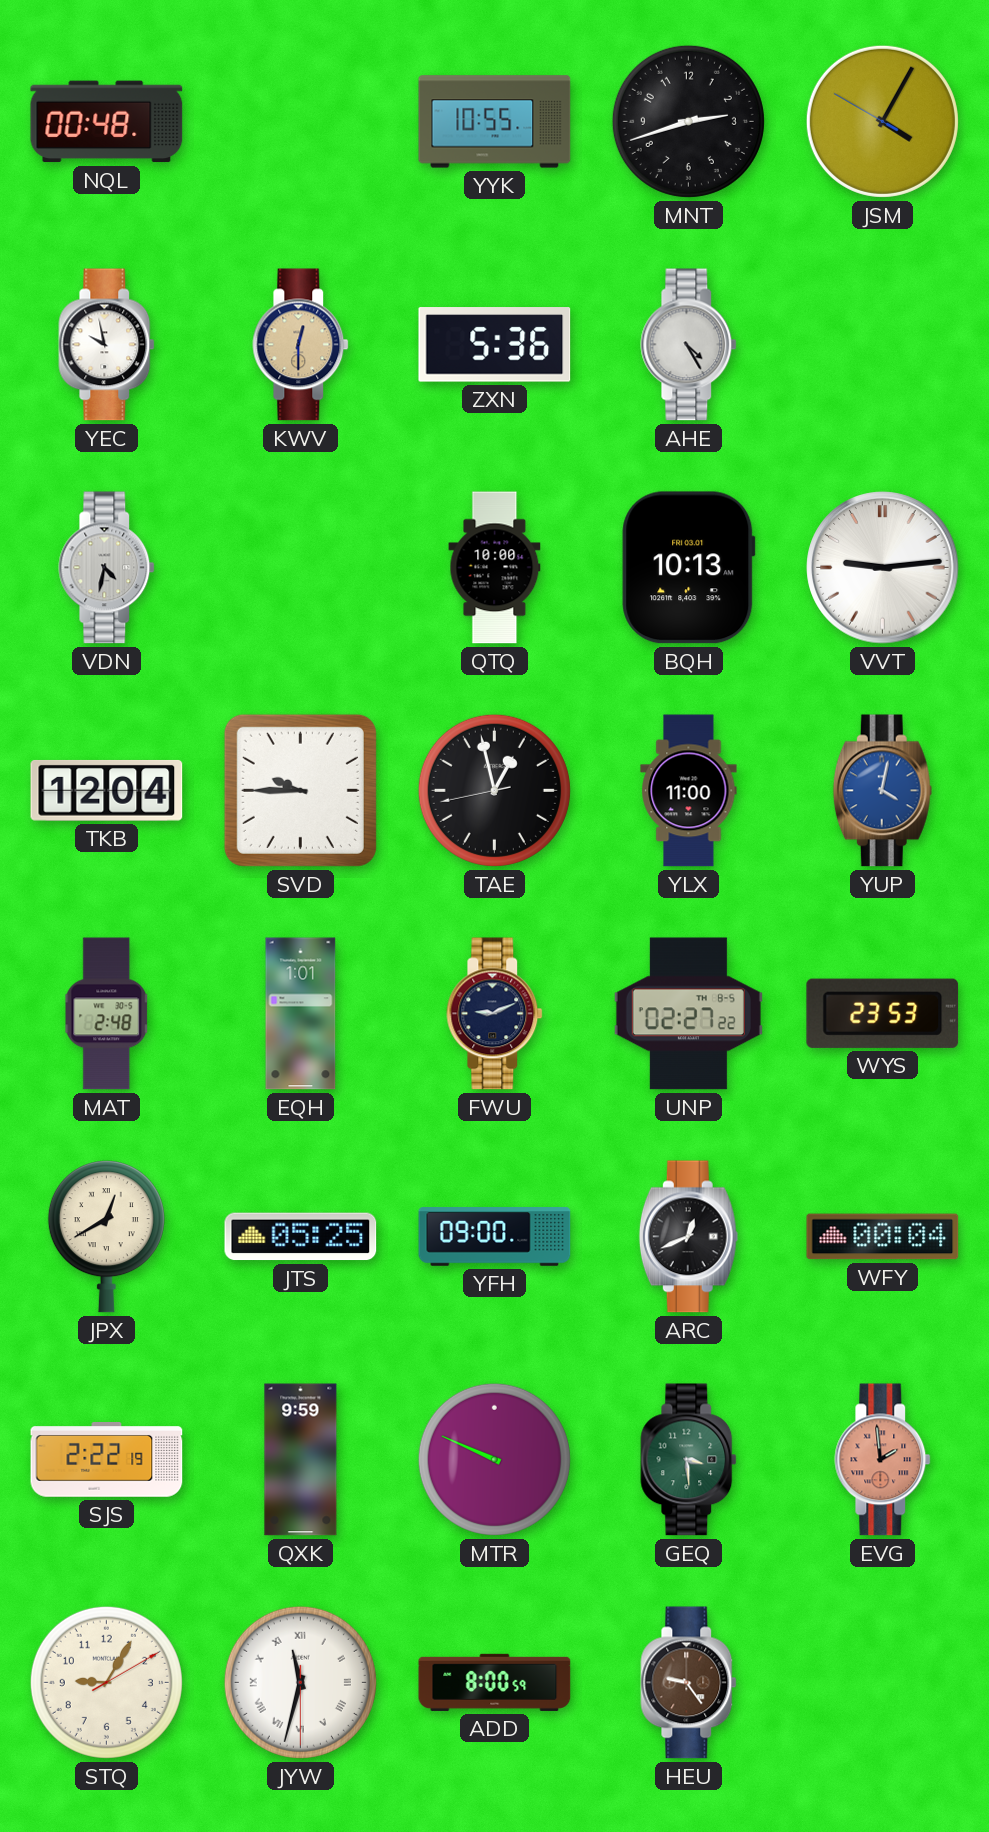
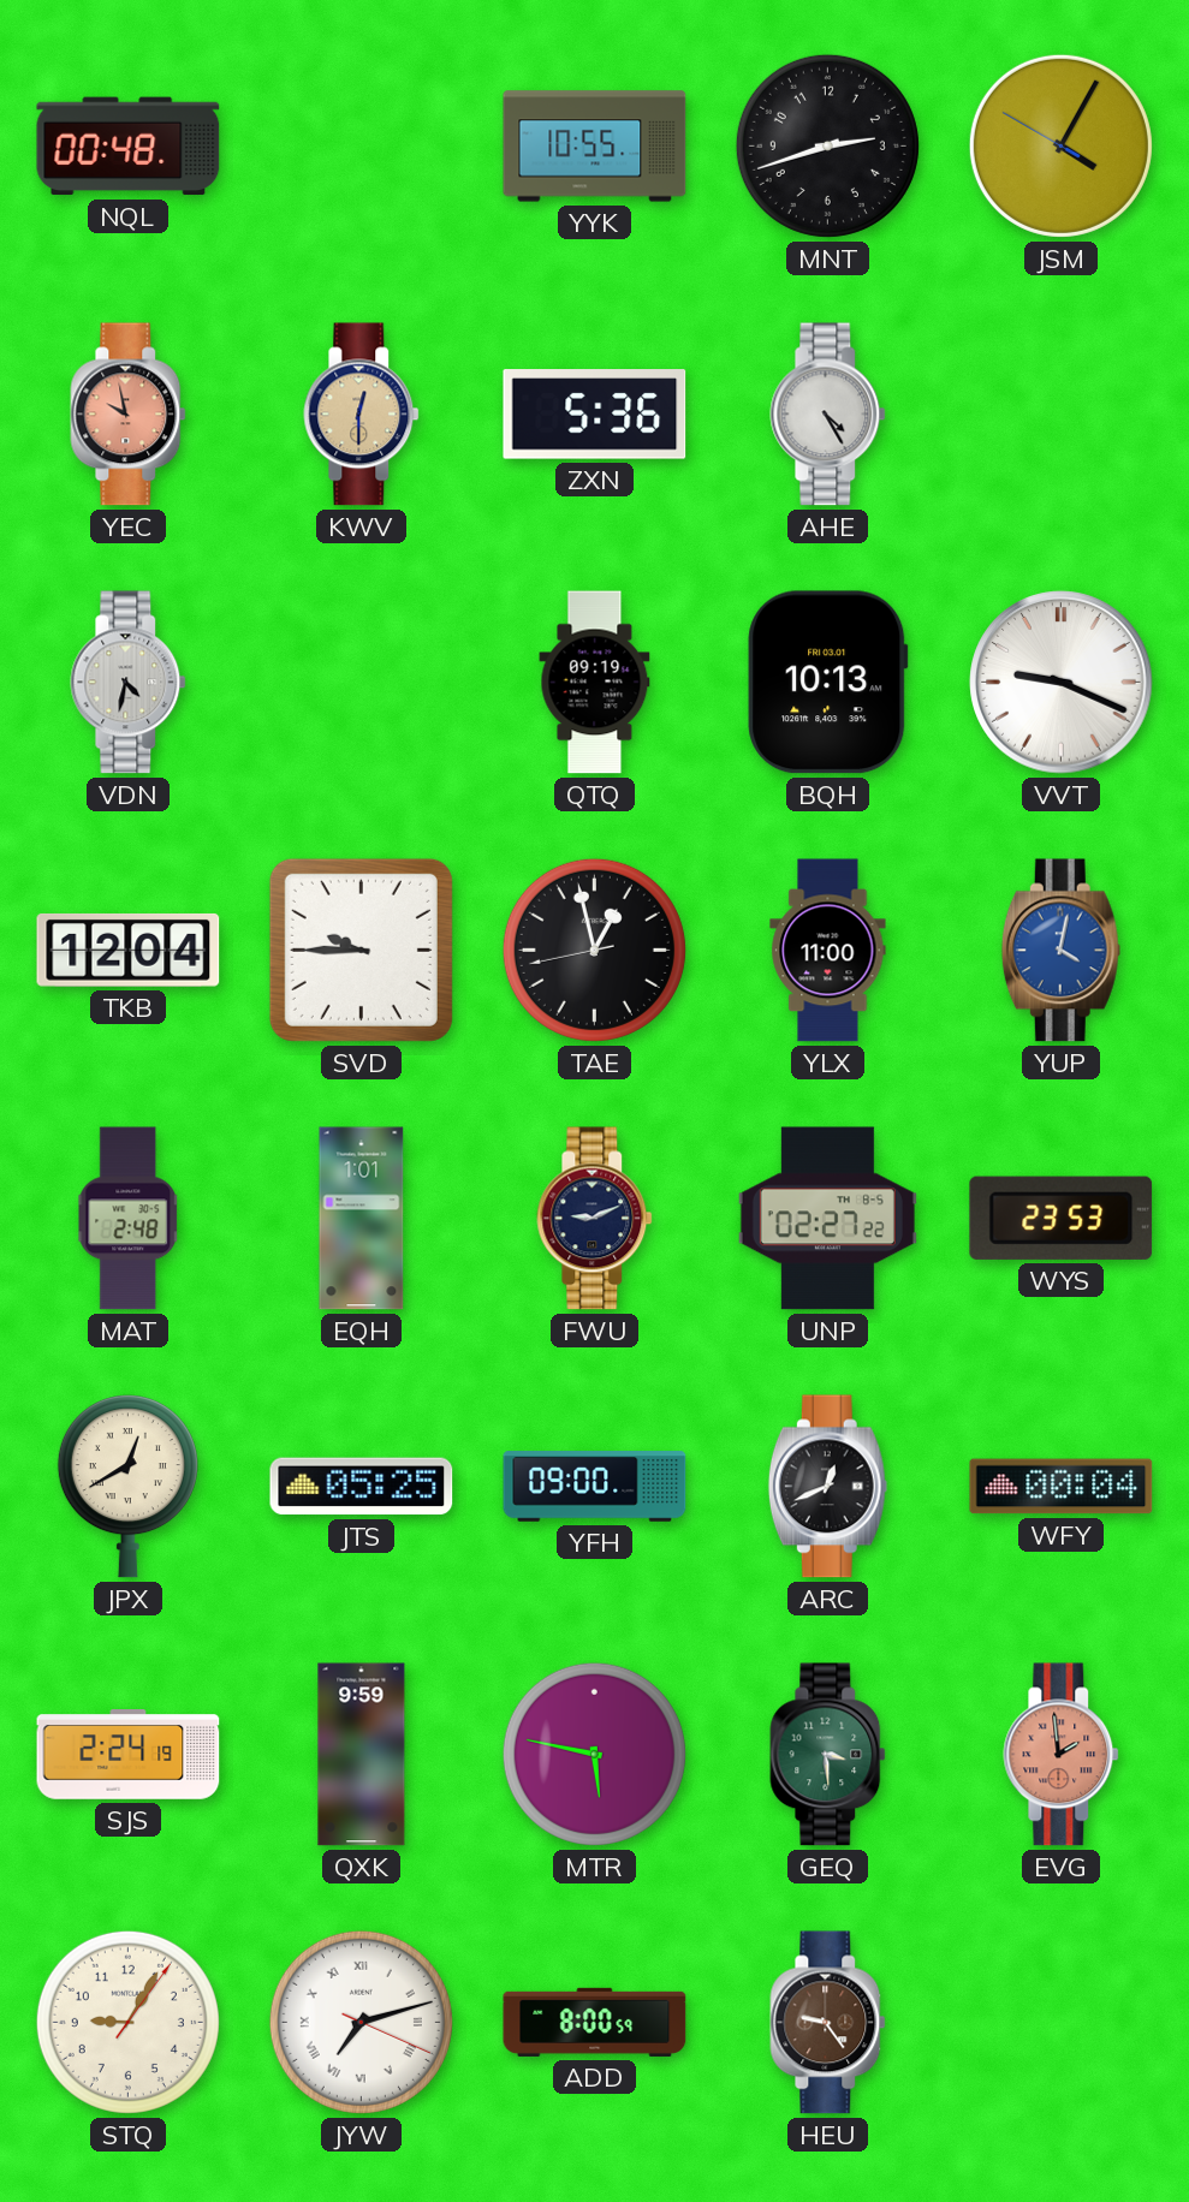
YEC dial: white -> salmon
QTQ: 10:00 -> 09:19
VVT: 9:14 -> 9:19
SJS: 2:22 -> 2:24
MTR: 9:49 -> 5:47
STQ: 9:05:10 -> 9:05:06
JYW: 11:32 -> 7:12
